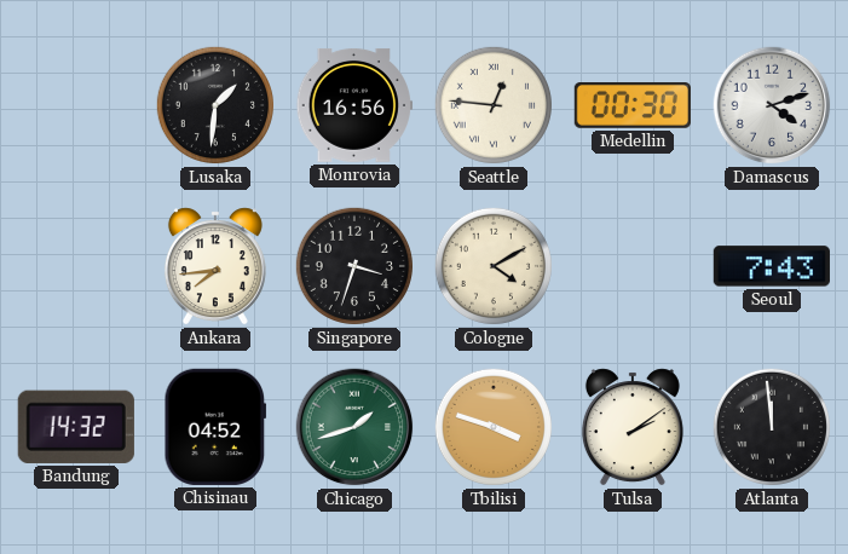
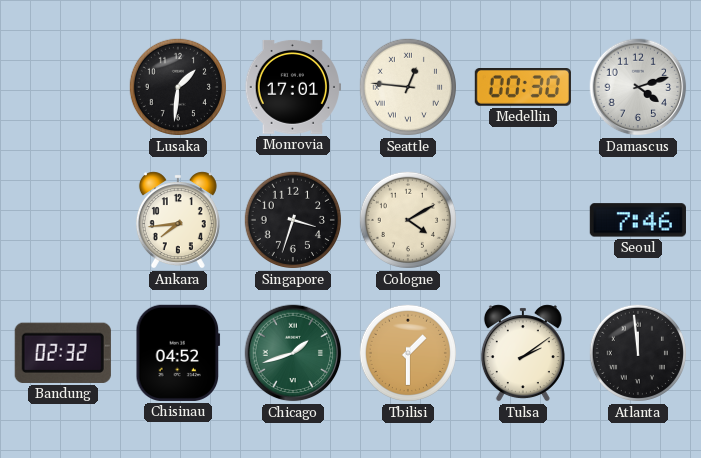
Monrovia: 16:56 -> 17:01
Seoul: 7:43 -> 7:46
Bandung: 14:32 -> 02:32
Tbilisi: 3:48 -> 1:30
